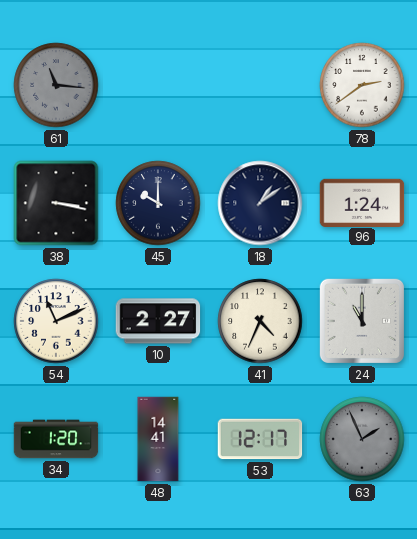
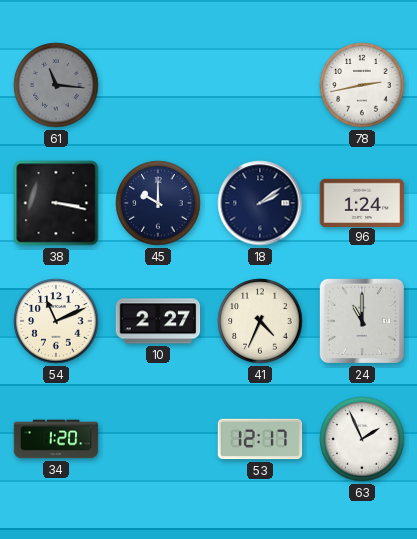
78: 2:39 -> 2:43
18: 1:09 -> 2:09
48: 14:41 -> none
63 dial: grey -> white
